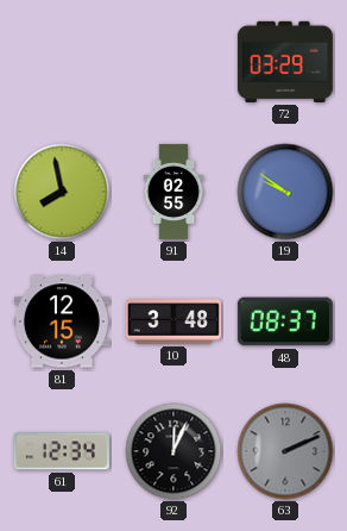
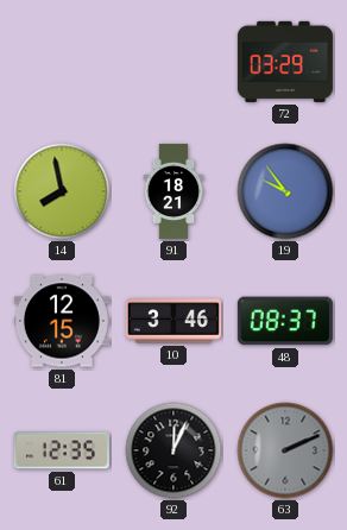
91: 02:55 -> 18:21
19: 9:51 -> 9:54
10: 3:48 -> 3:46
61: 12:34 -> 12:35
